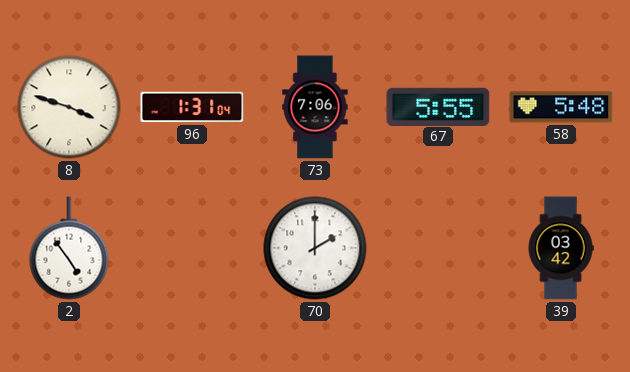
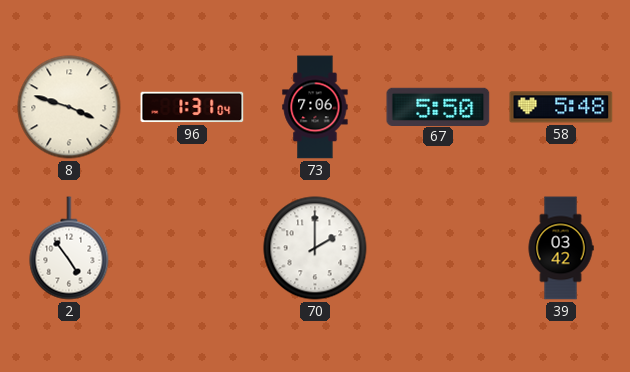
67: 5:55 -> 5:50
